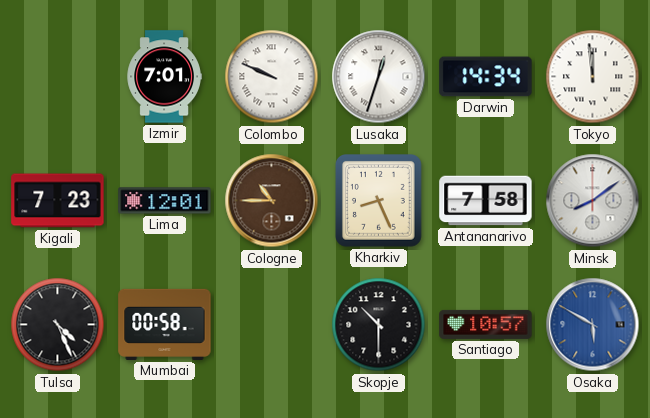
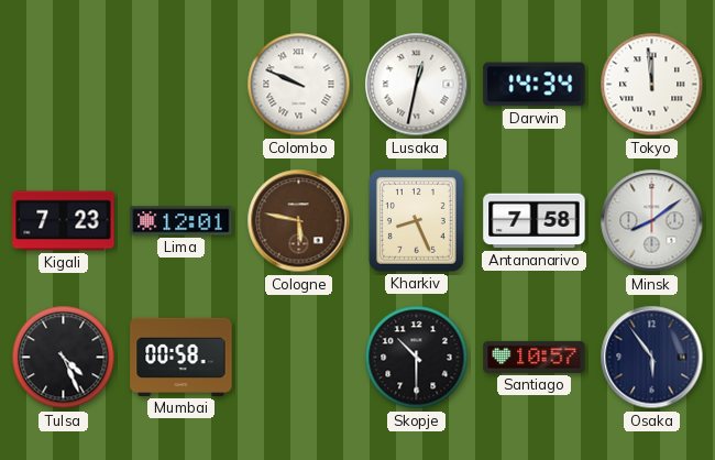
Izmir: 7:01 -> none
Lusaka: 12:33 -> 12:32
Cologne: 10:45 -> 5:47
Osaka: 5:50 -> 5:54
Osaka dial: blue -> navy
